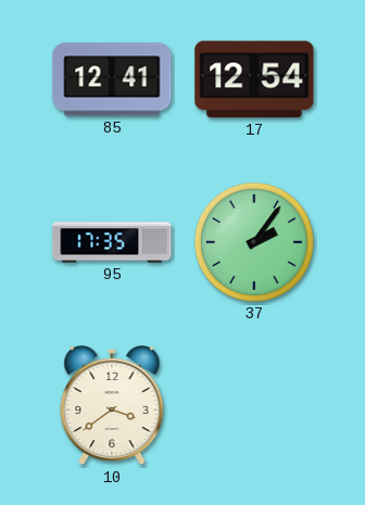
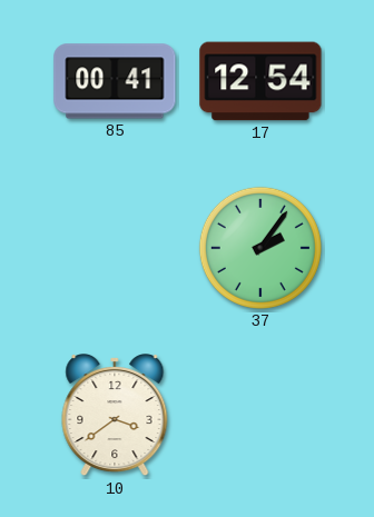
85: 12:41 -> 00:41
95: 17:35 -> none
